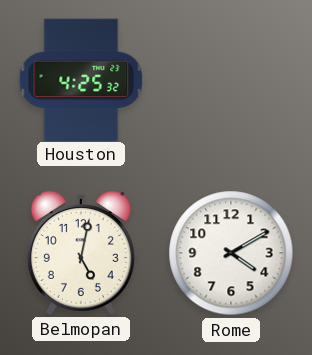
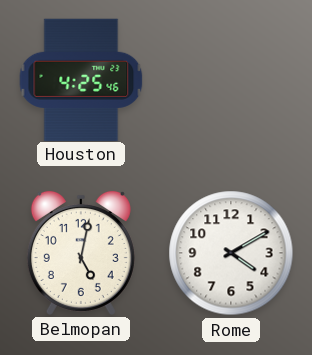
Houston: 4:25:32 -> 4:25:46
